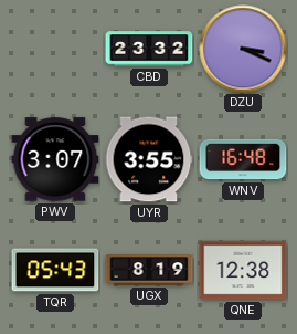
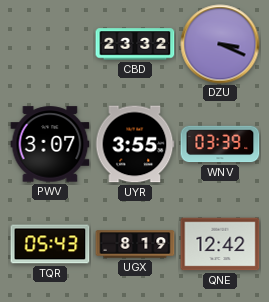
WNV: 16:48 -> 03:39
QNE: 12:38 -> 12:42
